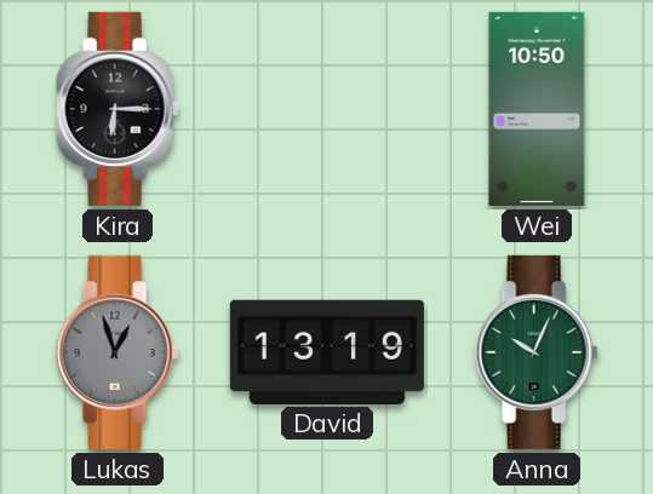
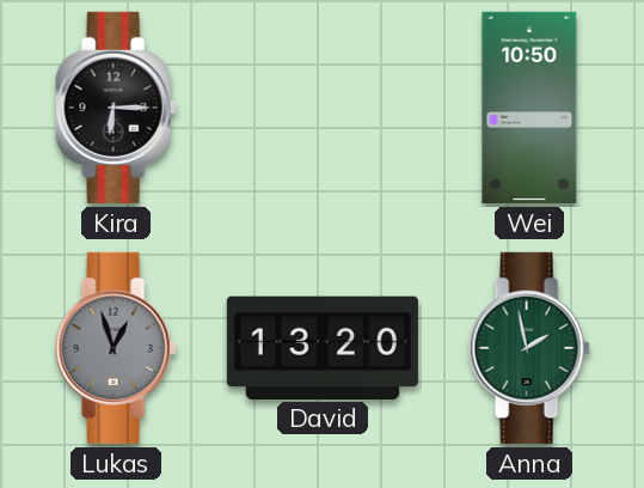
David: 13:19 -> 13:20
Anna: 10:04 -> 1:58
